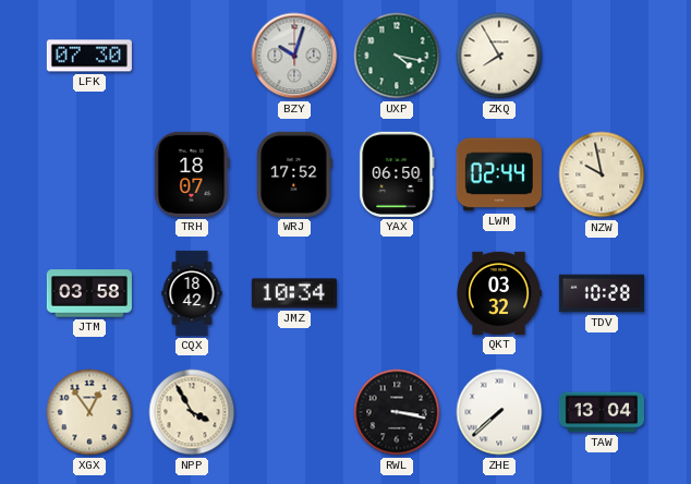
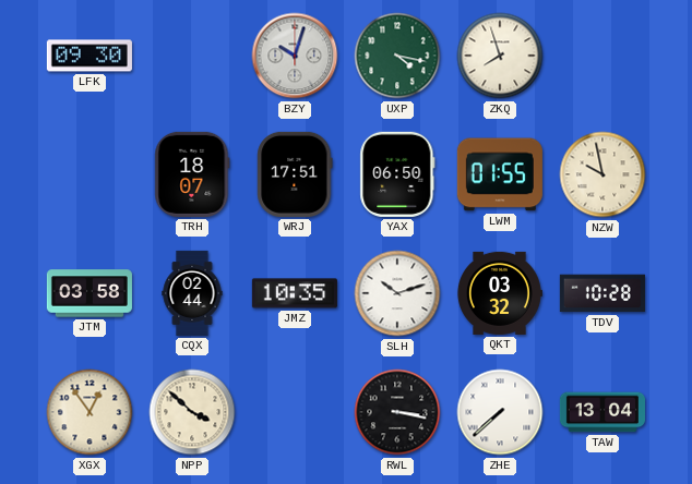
LFK: 07:30 -> 09:30
ZKQ: 7:55 -> 7:57
WRJ: 17:52 -> 17:51
LWM: 02:44 -> 01:55
CQX: 18:42 -> 02:44
JMZ: 10:34 -> 10:35
SLH: none -> 10:12
NPP: 3:55 -> 3:52
